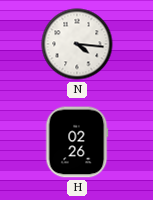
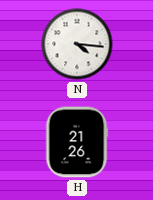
H: 02:26 -> 21:26
